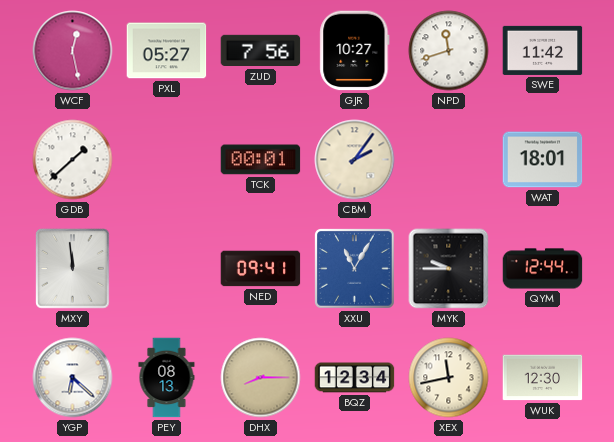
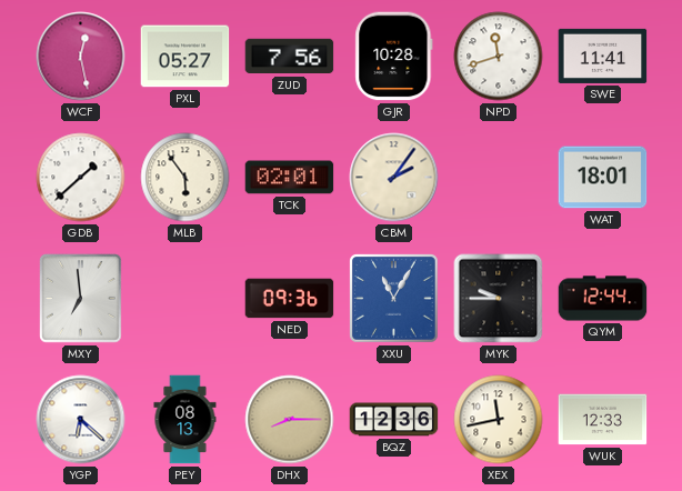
GJR: 10:27 -> 10:28
SWE: 11:42 -> 11:41
MLB: none -> 5:54
TCK: 00:01 -> 02:01
MXY: 11:59 -> 6:59
NED: 09:41 -> 09:36
BQZ: 12:34 -> 12:36
WUK: 12:30 -> 12:33
